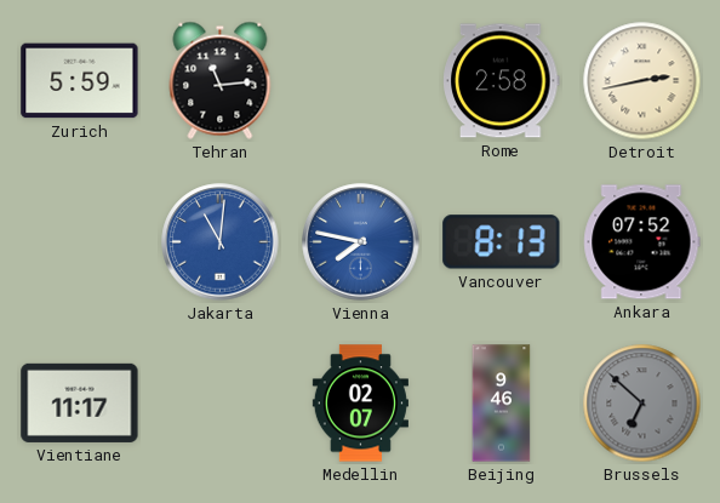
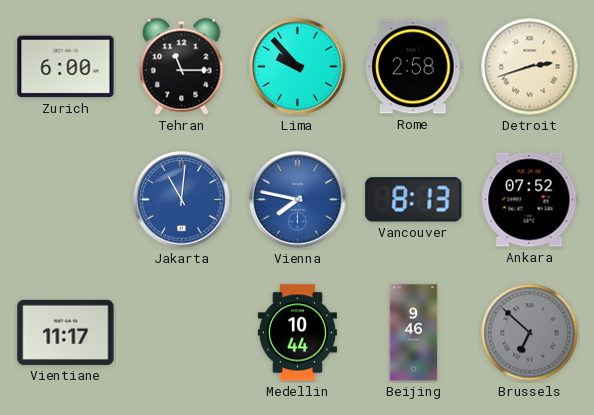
Zurich: 5:59 -> 6:00
Tehran: 11:14 -> 11:15
Lima: none -> 9:53
Detroit: 2:43 -> 2:42
Medellin: 02:07 -> 10:44
